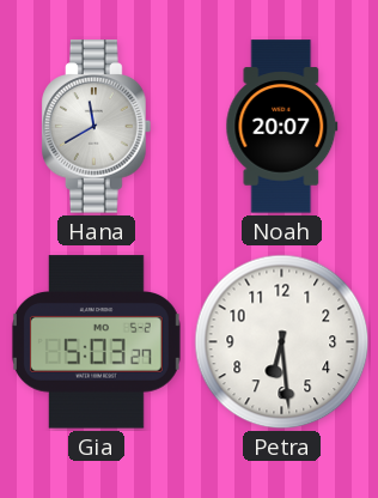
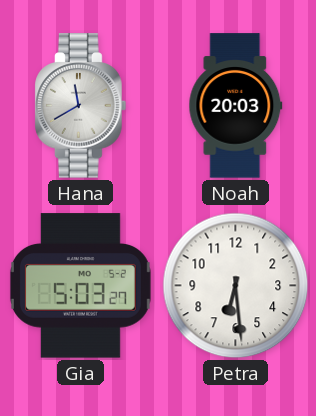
Noah: 20:07 -> 20:03
